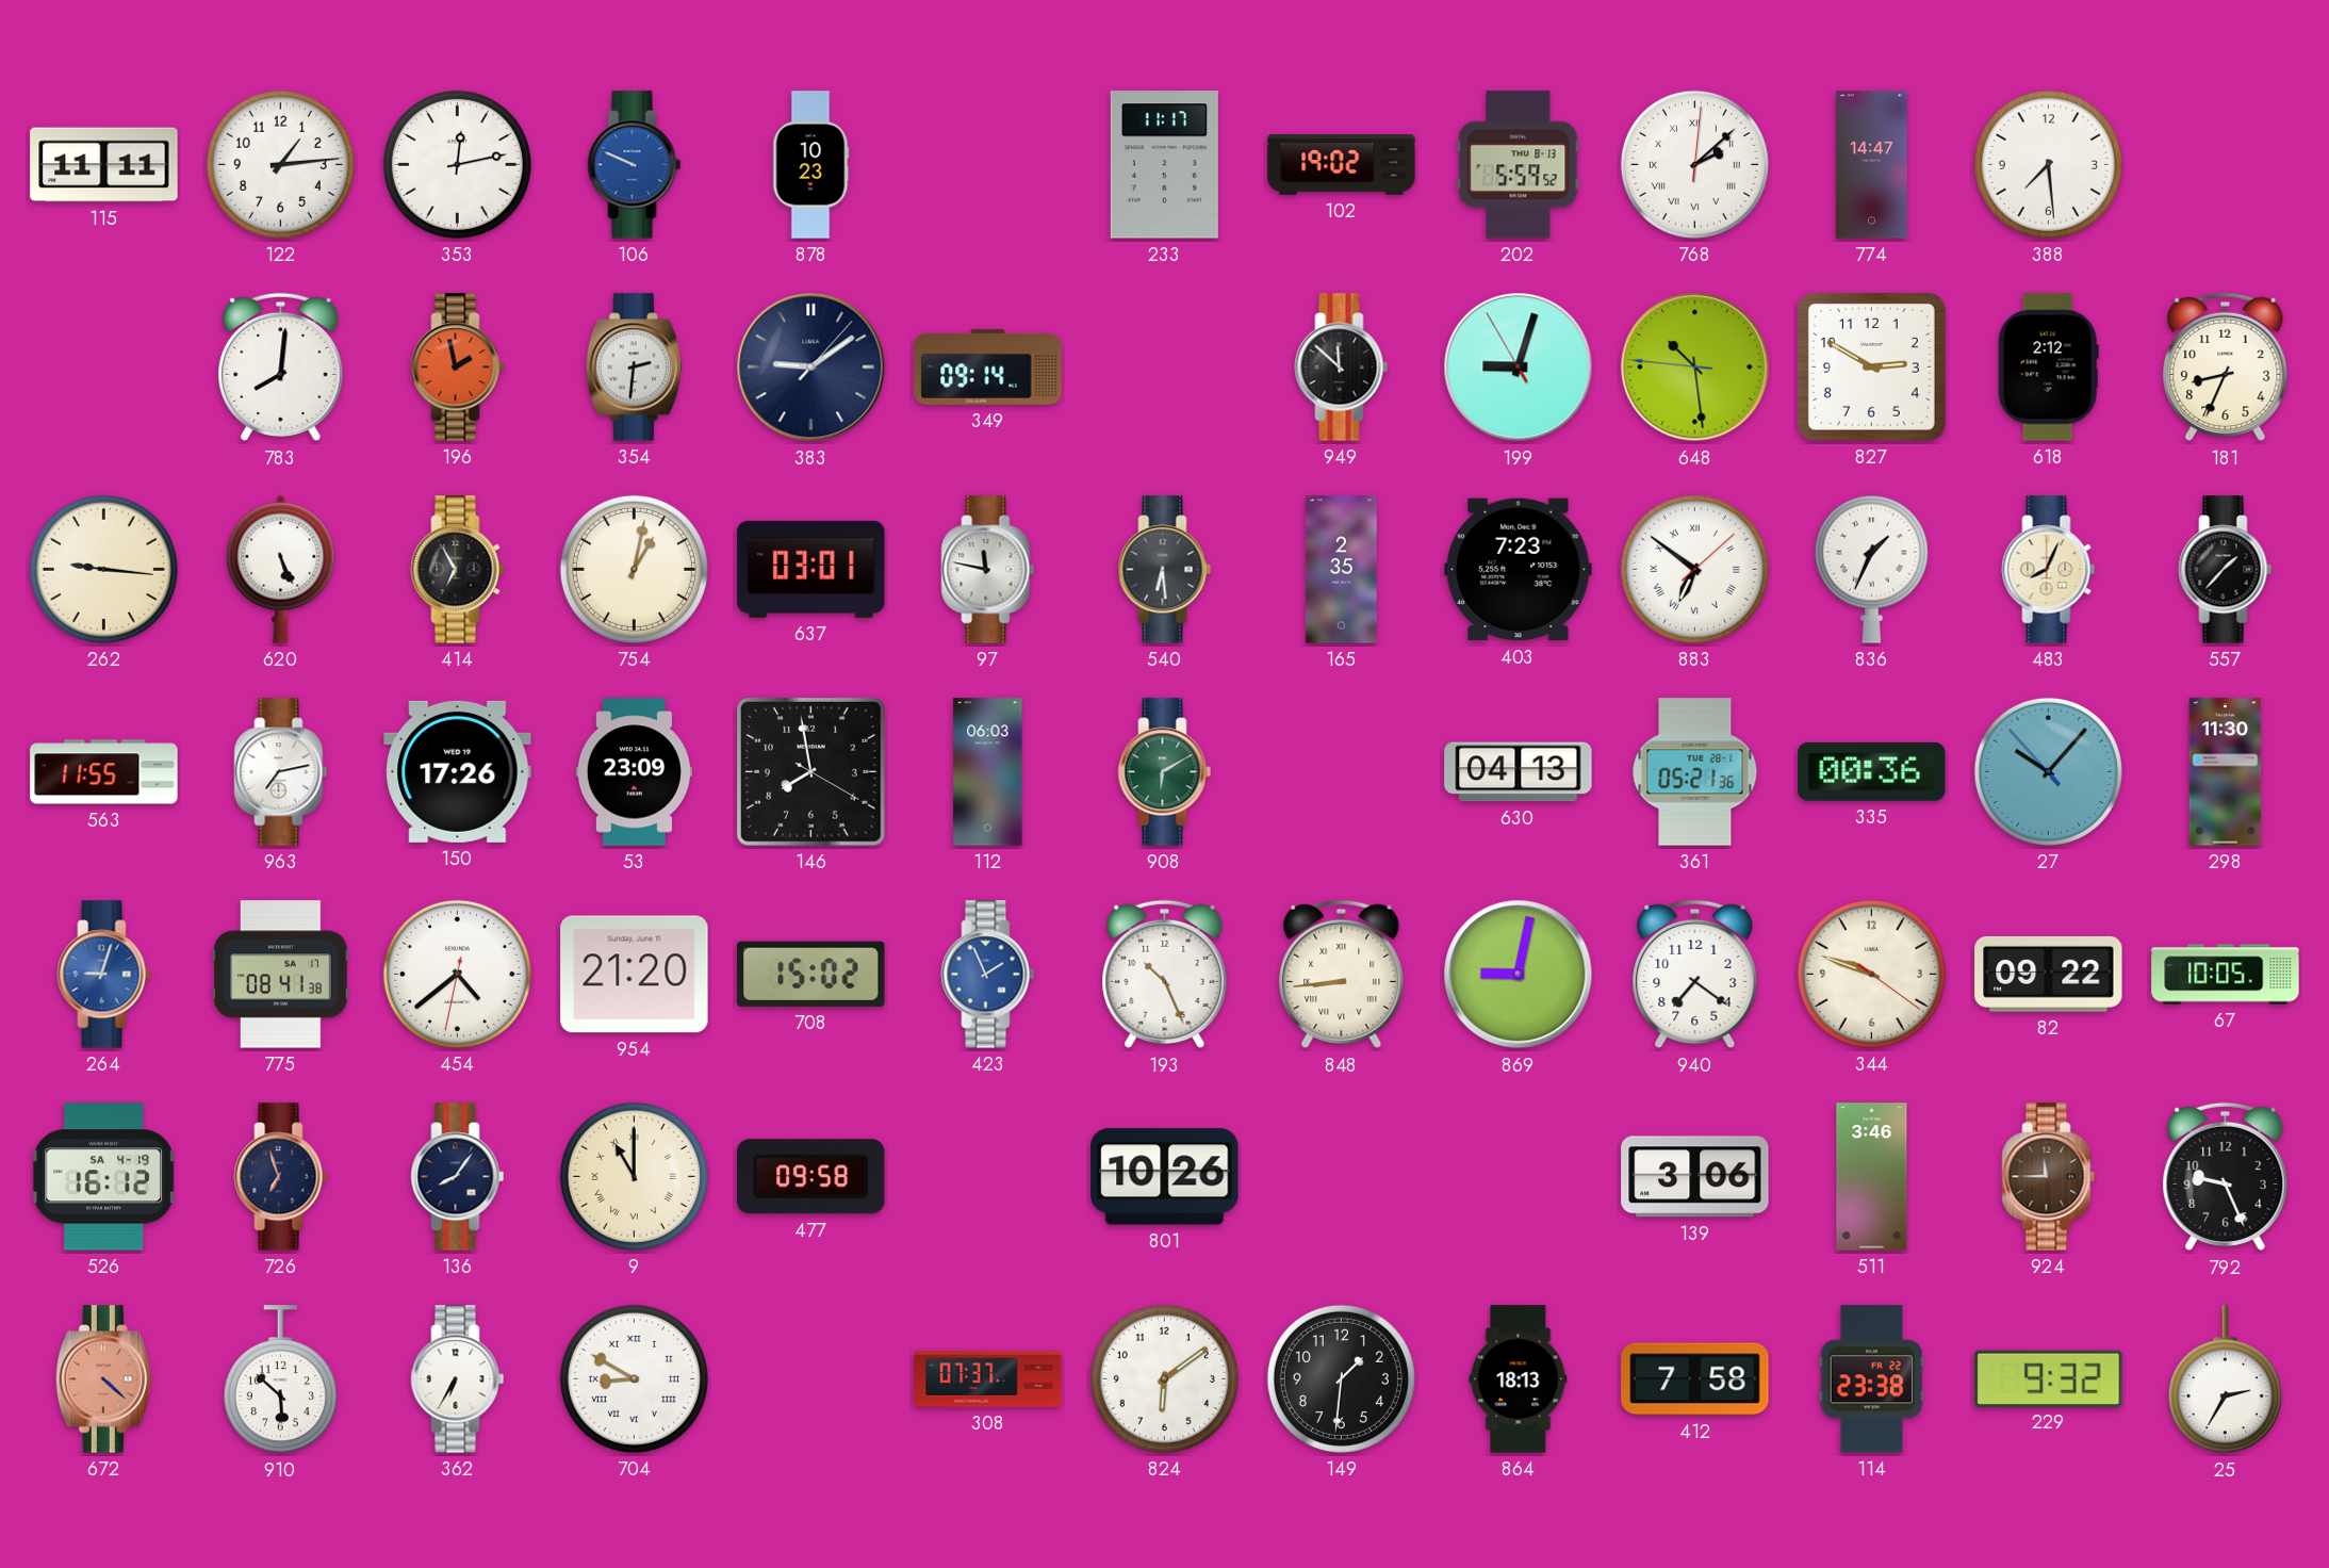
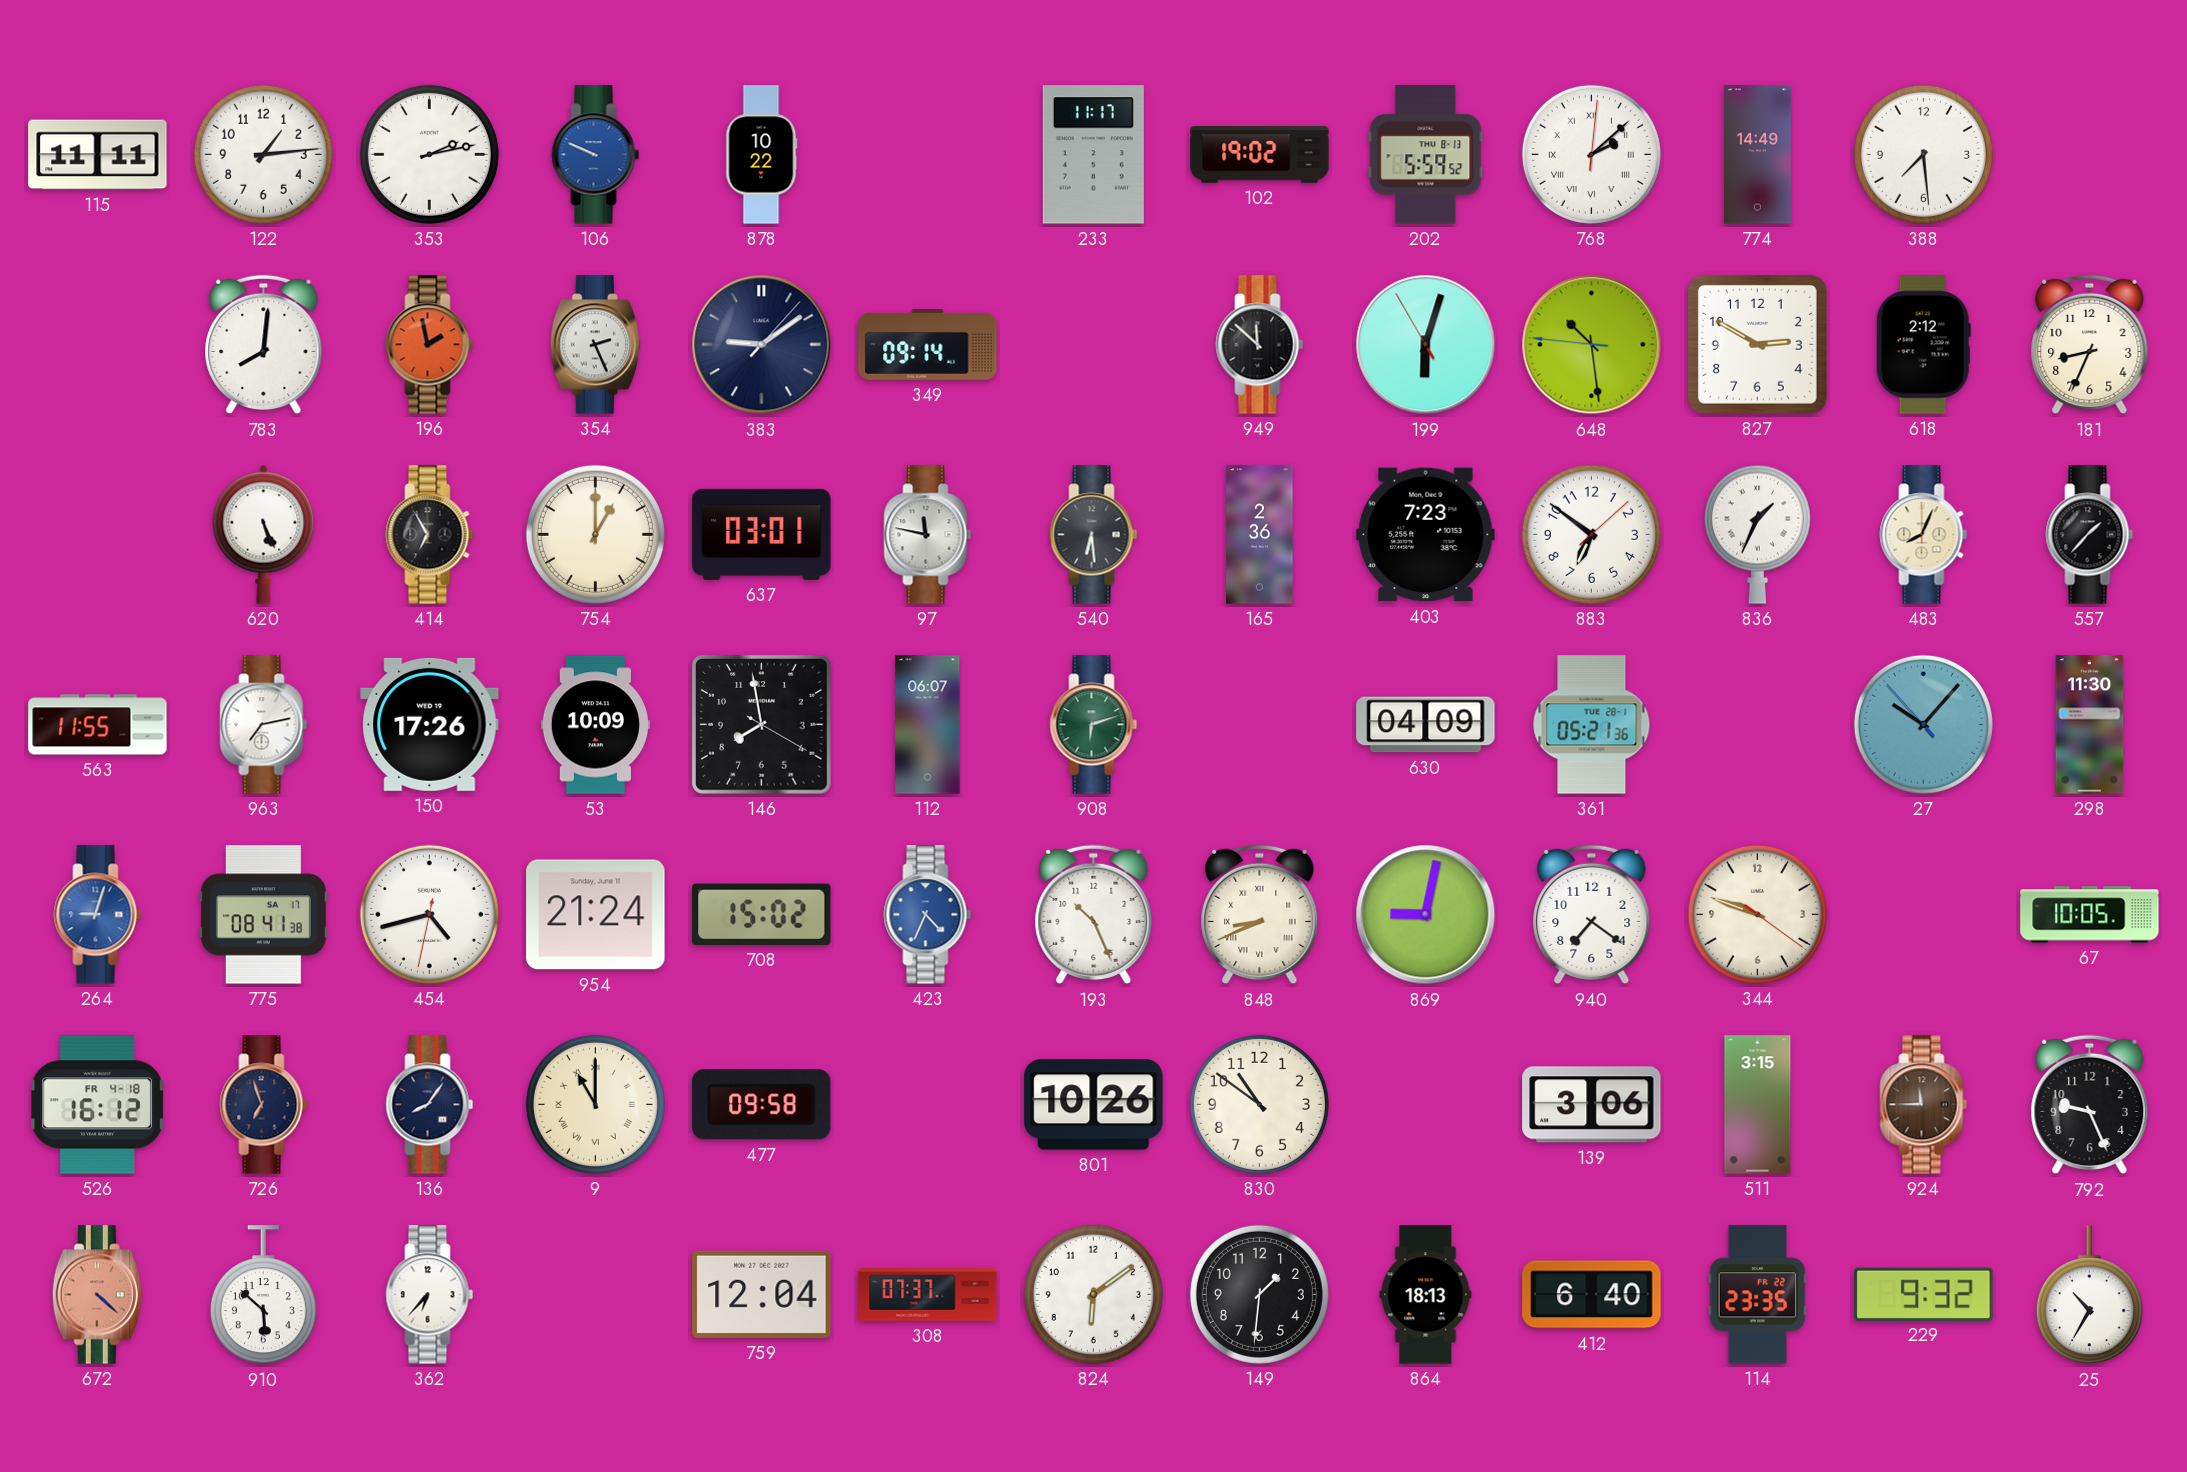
353: 12:13 -> 2:13
878: 10:23 -> 10:22
774: 14:47 -> 14:49
354: 2:31 -> 2:26
199: 9:02 -> 6:02
262: 9:16 -> none
754: 1:02 -> 1:00
165: 2:35 -> 2:36
883 numerals: Roman -> Arabic
53: 23:09 -> 10:09
112: 06:03 -> 06:07
908: 6:10 -> 6:12
630: 04:13 -> 04:09
335: 00:36 -> none
454: 4:38 -> 4:42
954: 21:20 -> 21:24
423: 1:56 -> 4:34
848: 8:44 -> 8:41
82: 09:22 -> none
526 date: SA 4-19 -> FR 4-18
830: none -> 10:51
511: 3:46 -> 3:15
362: 6:35 -> 6:37
704: 8:50 -> none
759: none -> 12:04
412: 7:58 -> 6:40
114: 23:38 -> 23:35
25: 2:35 -> 10:35
